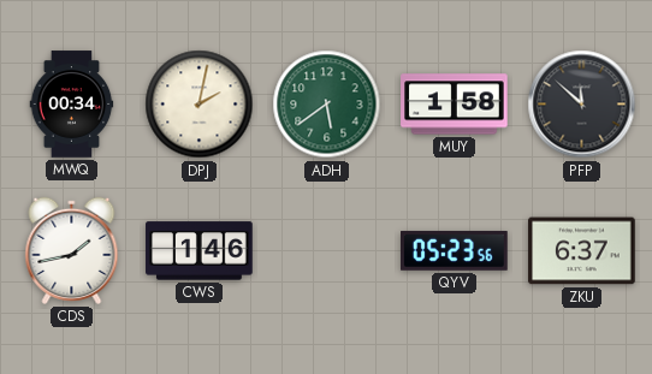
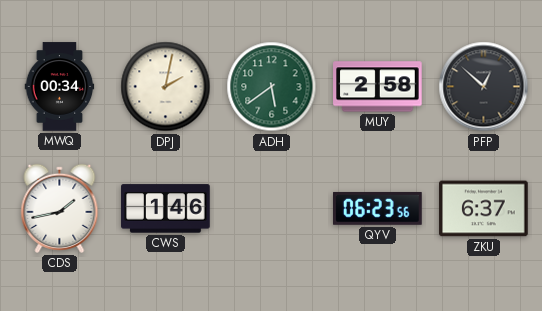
MUY: 1:58 -> 2:58
PFP: 11:52 -> 12:52
QYV: 05:23 -> 06:23
